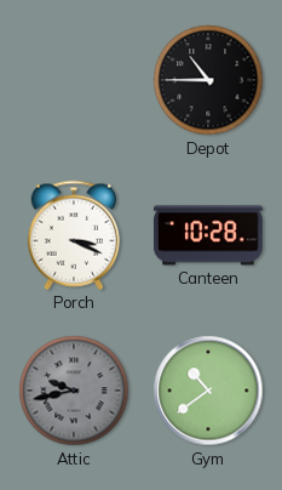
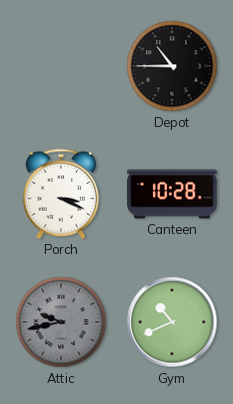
Gym: 10:39 -> 10:41
